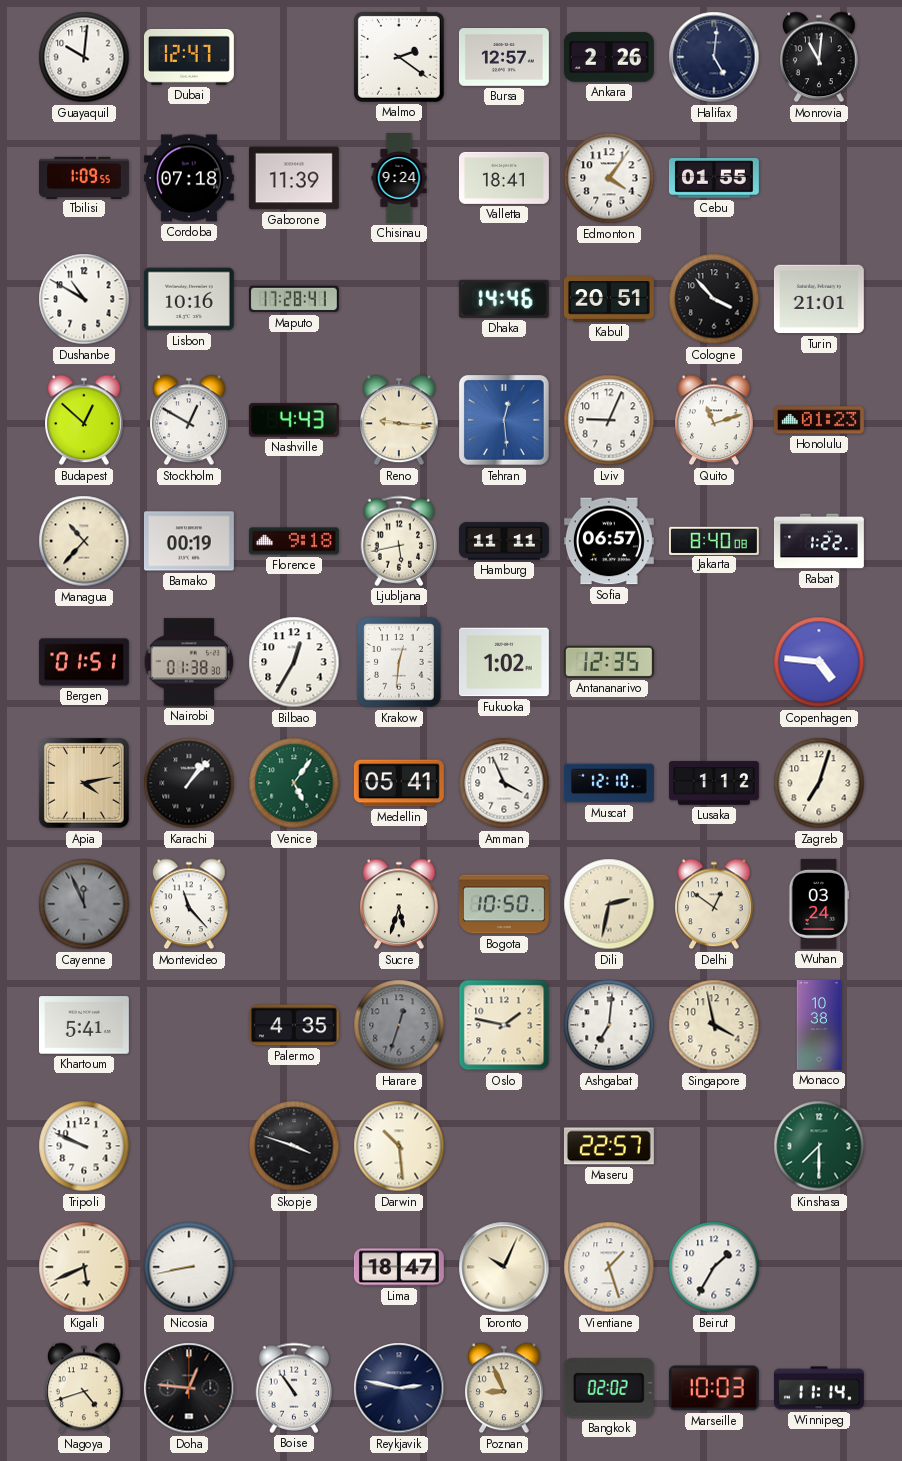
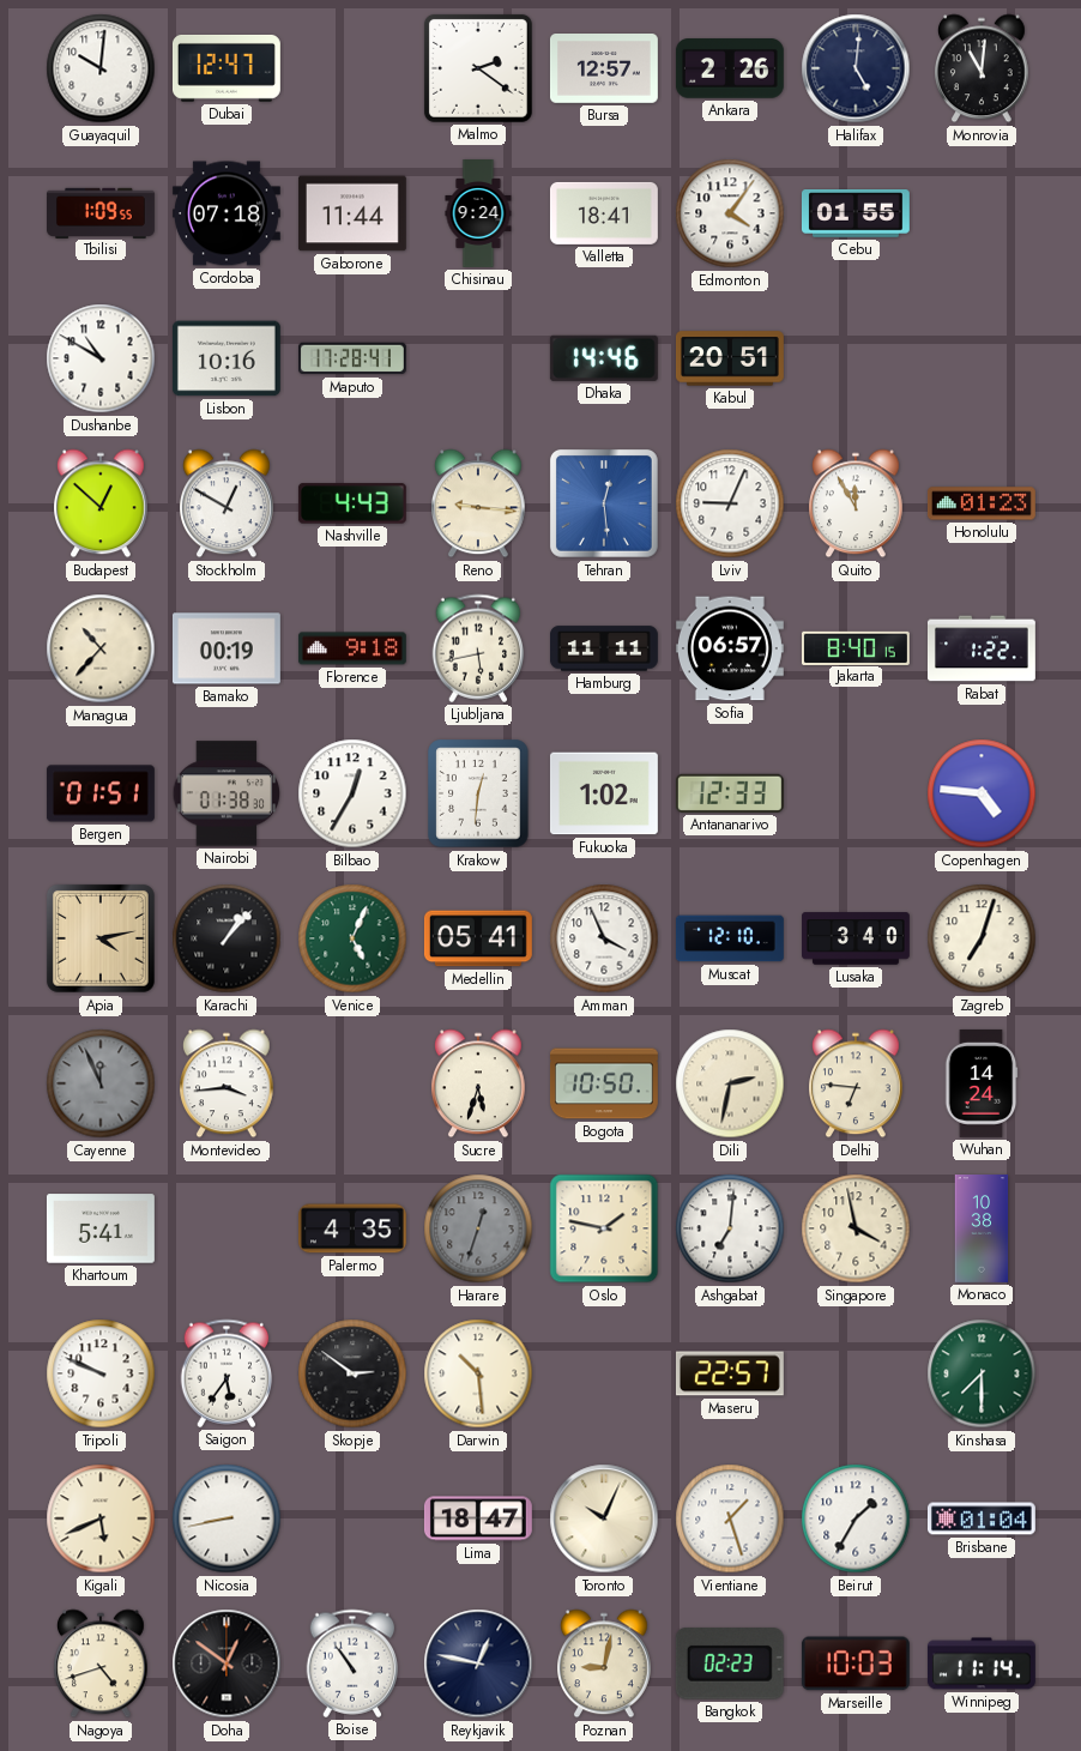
Gaborone: 11:39 -> 11:44
Cologne: 3:53 -> none
Turin: 21:01 -> none
Quito: 11:12 -> 11:55
Jakarta: 8:40:08 -> 8:40:15
Antananarivo: 12:35 -> 12:33
Venice: 5:06 -> 5:04
Lusaka: 1:12 -> 3:40
Montevideo: 11:23 -> 3:44
Delhi: 12:51 -> 6:46
Wuhan: 03:24 -> 14:24
Saigon: none -> 5:36
Skopje: 3:48 -> 2:51
Brisbane: none -> 01:04
Doha: 12:46 -> 12:51
Reykjavik: 2:47 -> 12:47
Poznan: 8:56 -> 9:02
Bangkok: 02:02 -> 02:23
